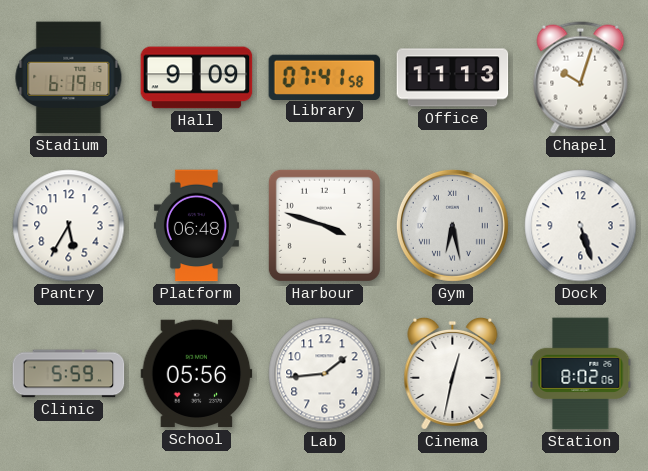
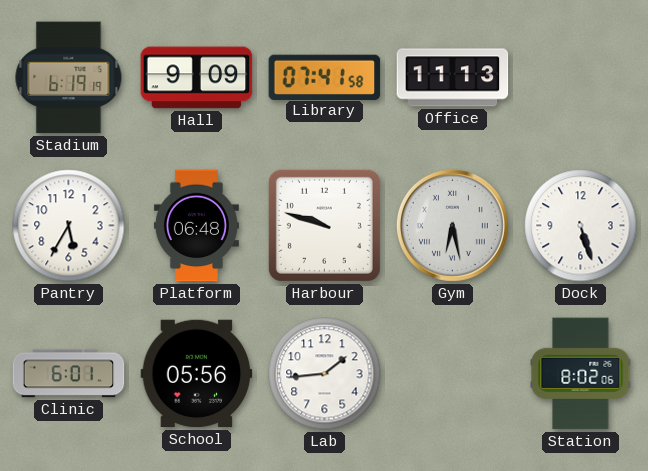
Chapel: 10:03 -> none
Harbour: 3:48 -> 9:48
Clinic: 5:59 -> 6:01
Cinema: 12:32 -> none
